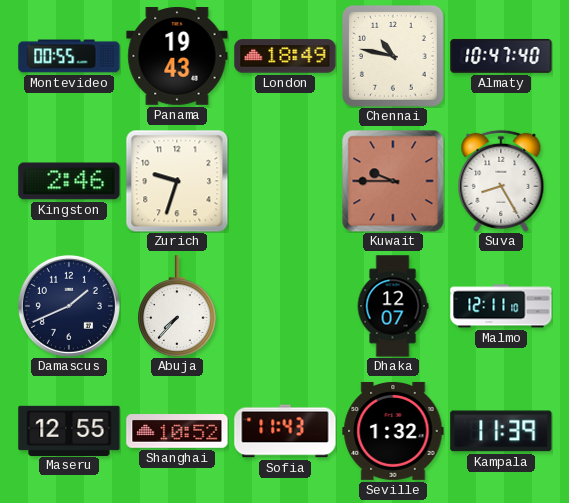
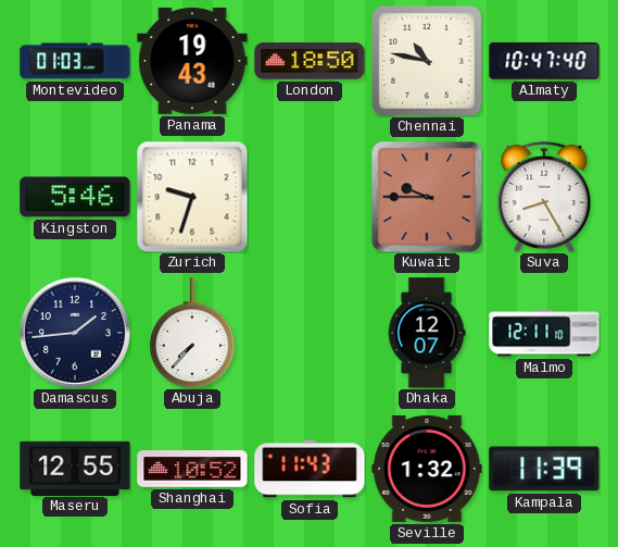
Montevideo: 00:55 -> 01:03
London: 18:49 -> 18:50
Kingston: 2:46 -> 5:46
Damascus: 1:41 -> 1:44
